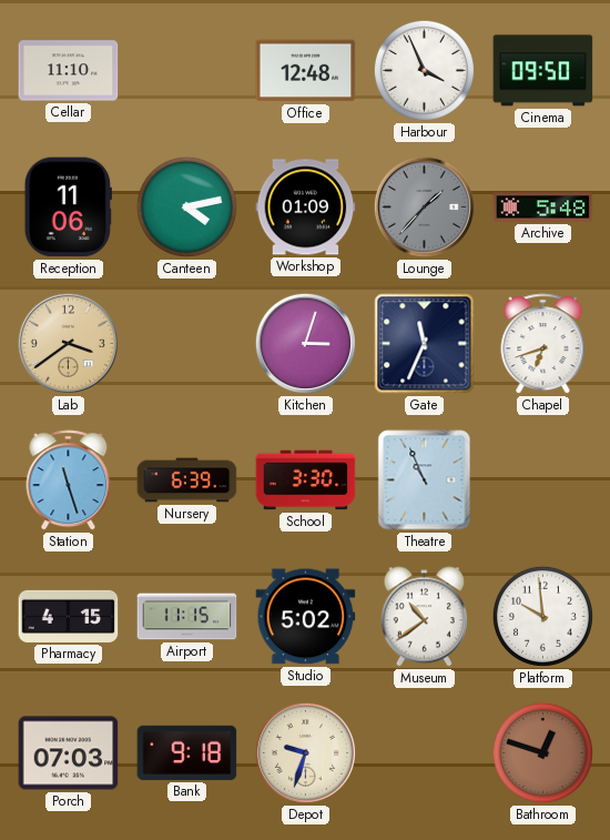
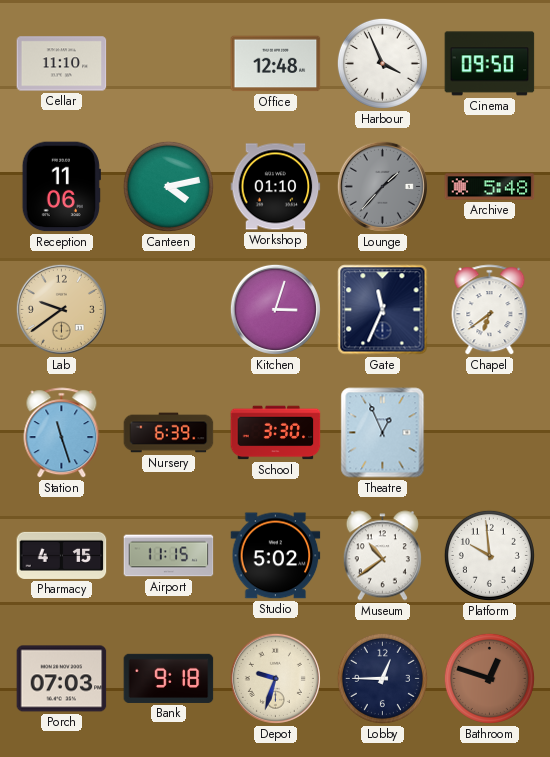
Workshop: 01:09 -> 01:10
Lab: 3:39 -> 9:39
Chapel: 6:42 -> 6:39
Theatre: 10:56 -> 12:56
Lobby: none -> 12:45
